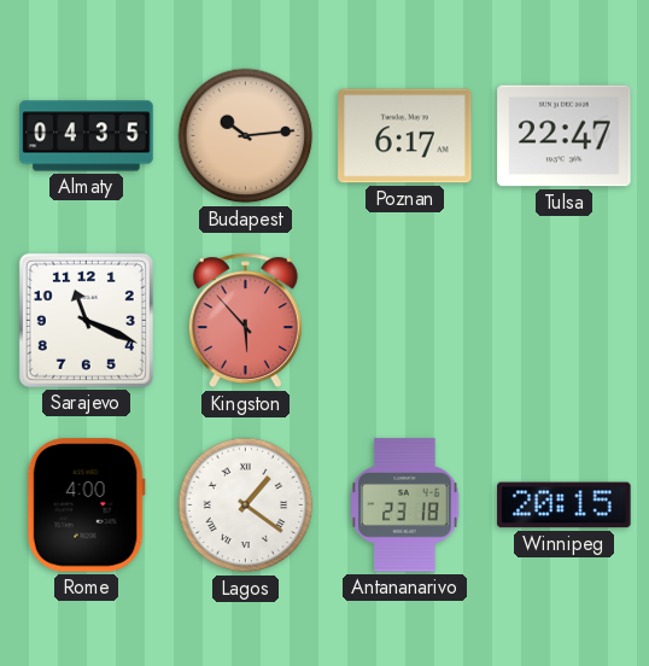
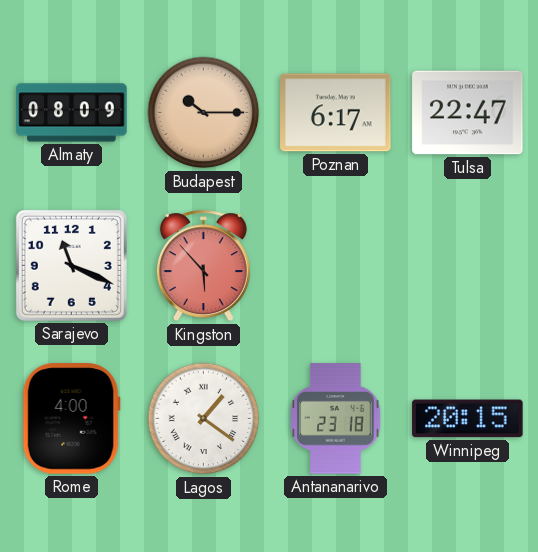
Almaty: 04:35 -> 08:09
Budapest: 10:14 -> 10:15
